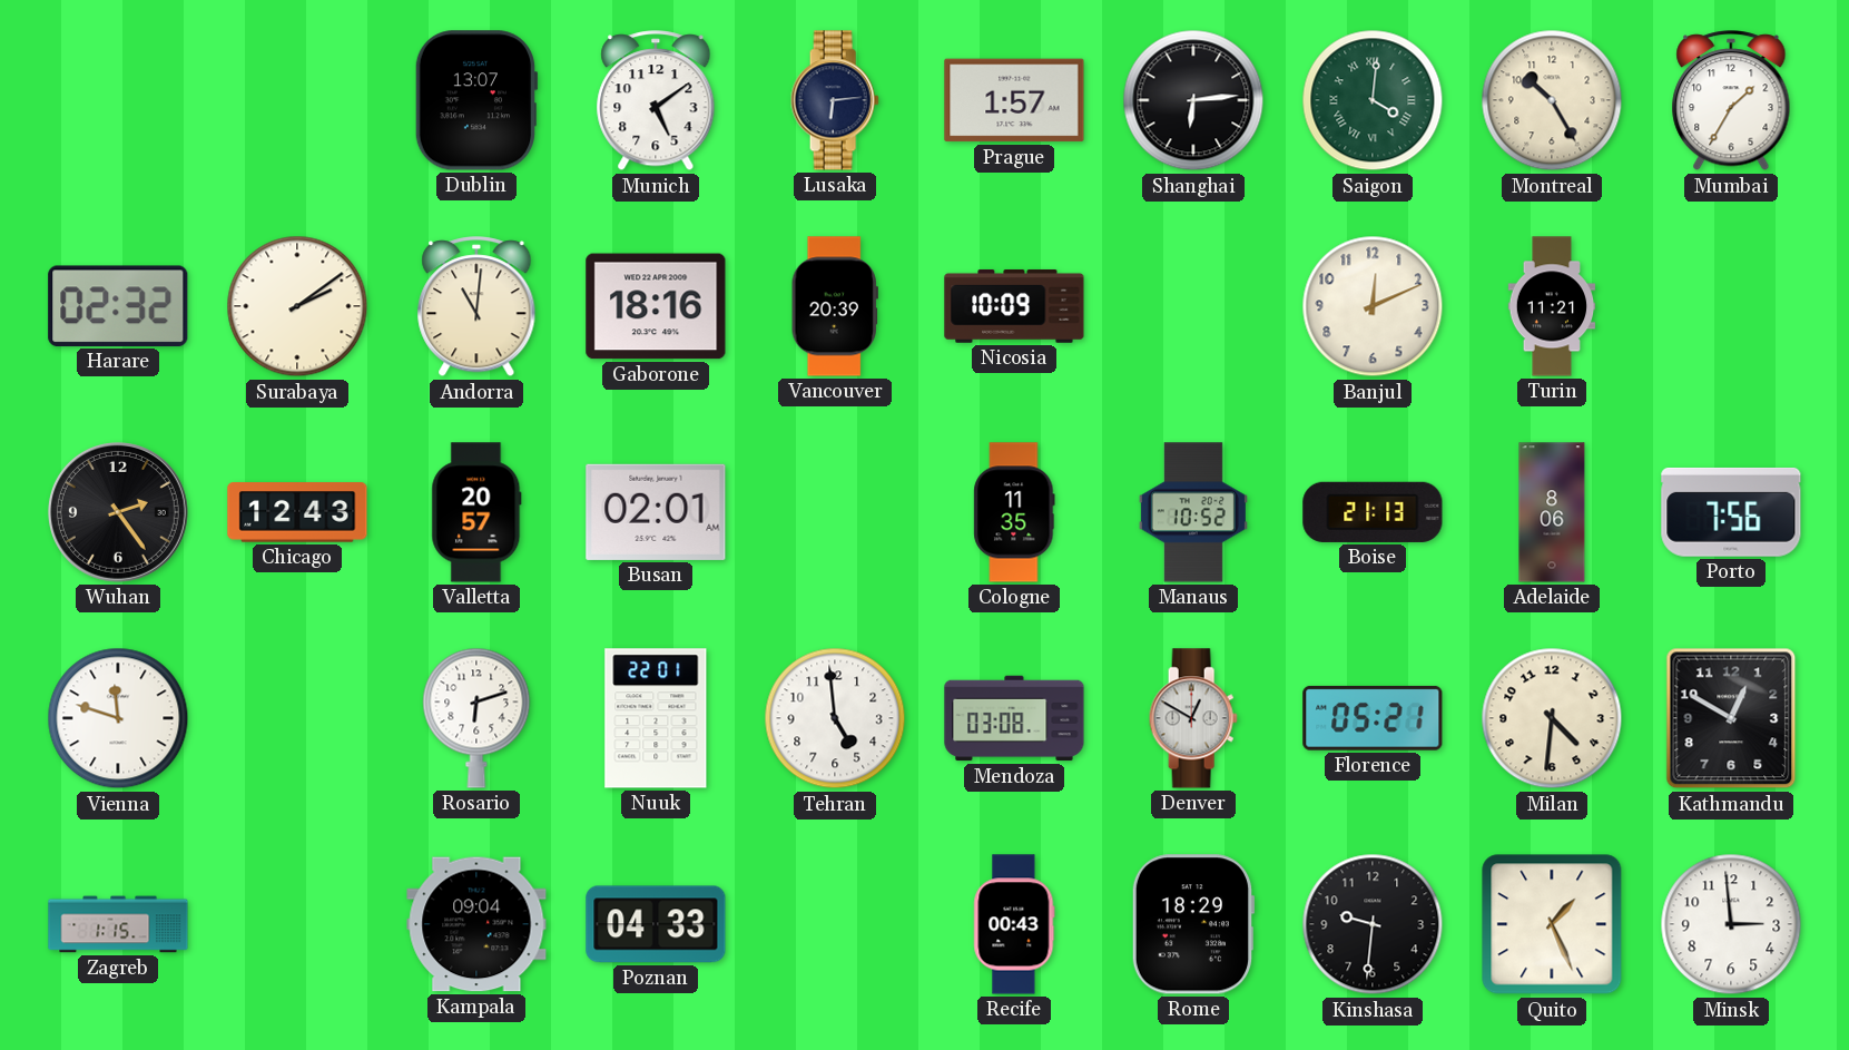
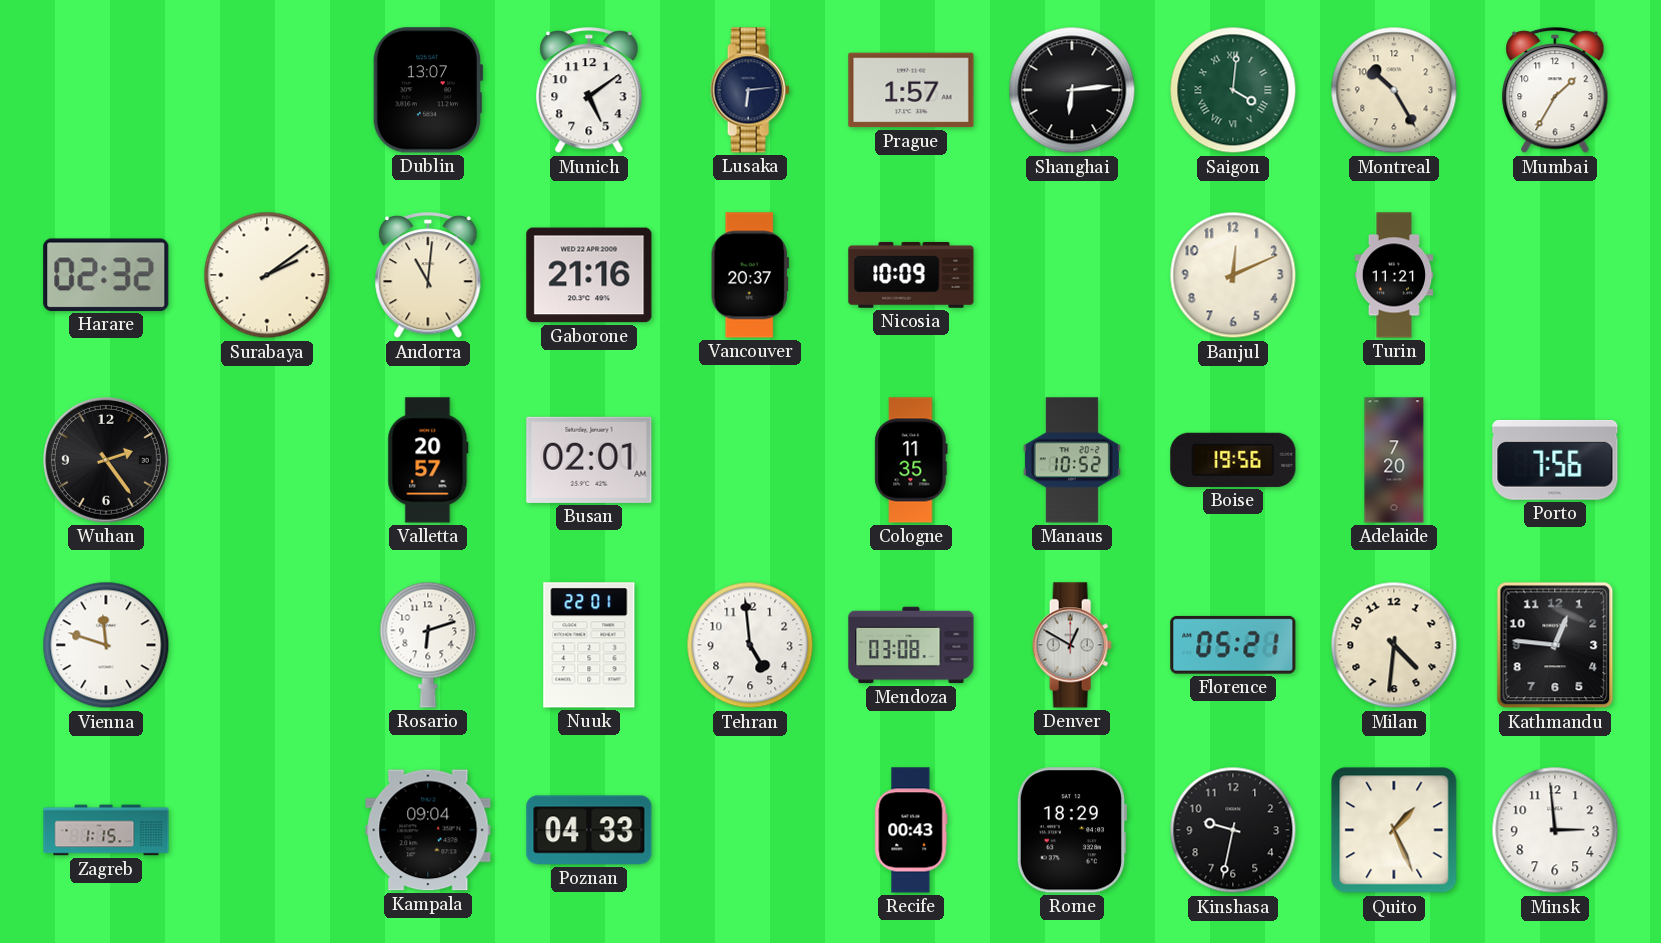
Gaborone: 18:16 -> 21:16
Vancouver: 20:39 -> 20:37
Chicago: 12:43 -> none
Boise: 21:13 -> 19:56
Adelaide: 8:06 -> 7:20
Kathmandu: 12:50 -> 12:46
Kinshasa: 9:31 -> 9:32
